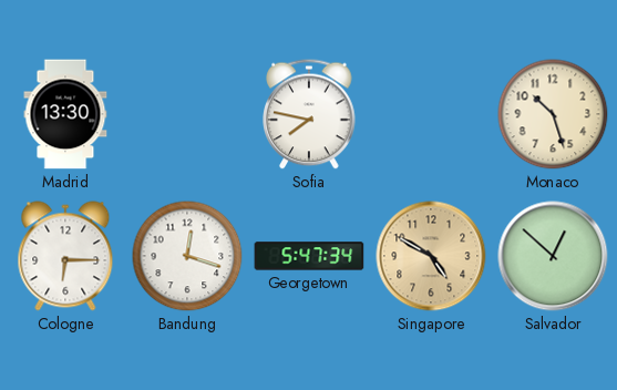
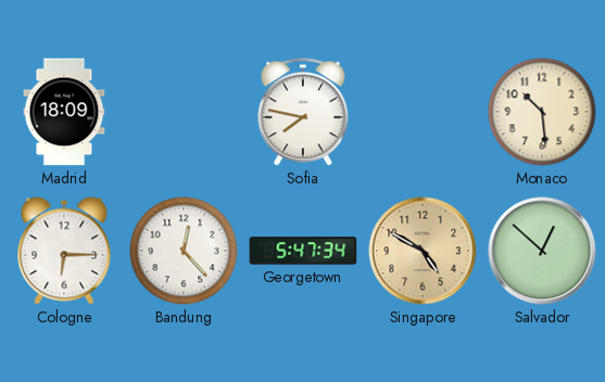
Madrid: 13:30 -> 18:09
Monaco: 10:27 -> 10:29
Bandung: 12:18 -> 12:23
